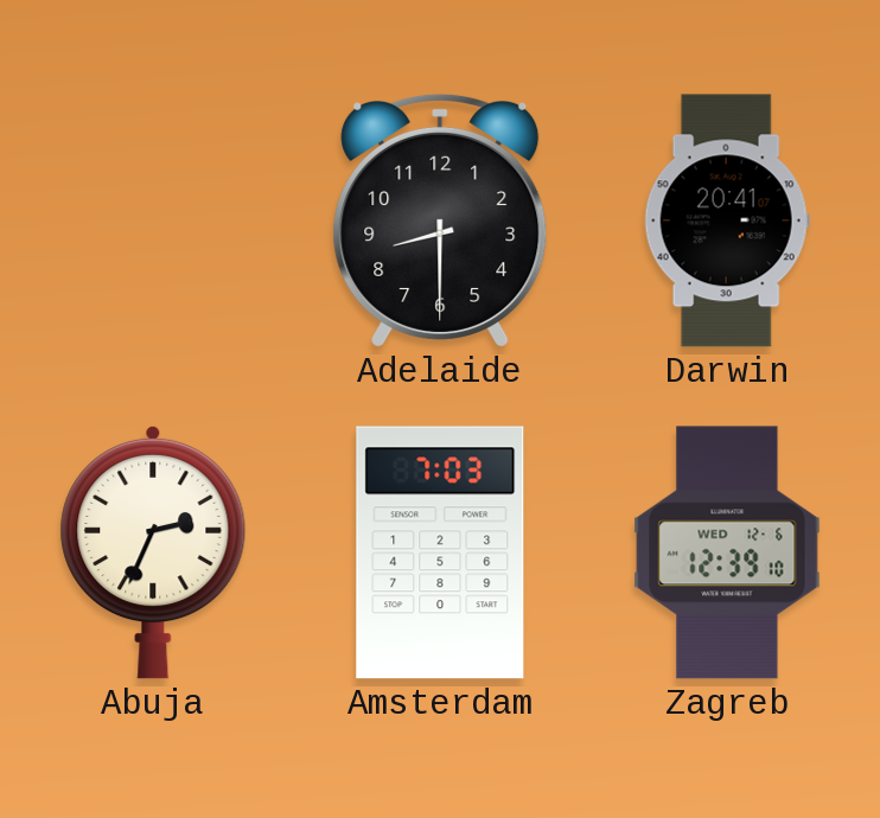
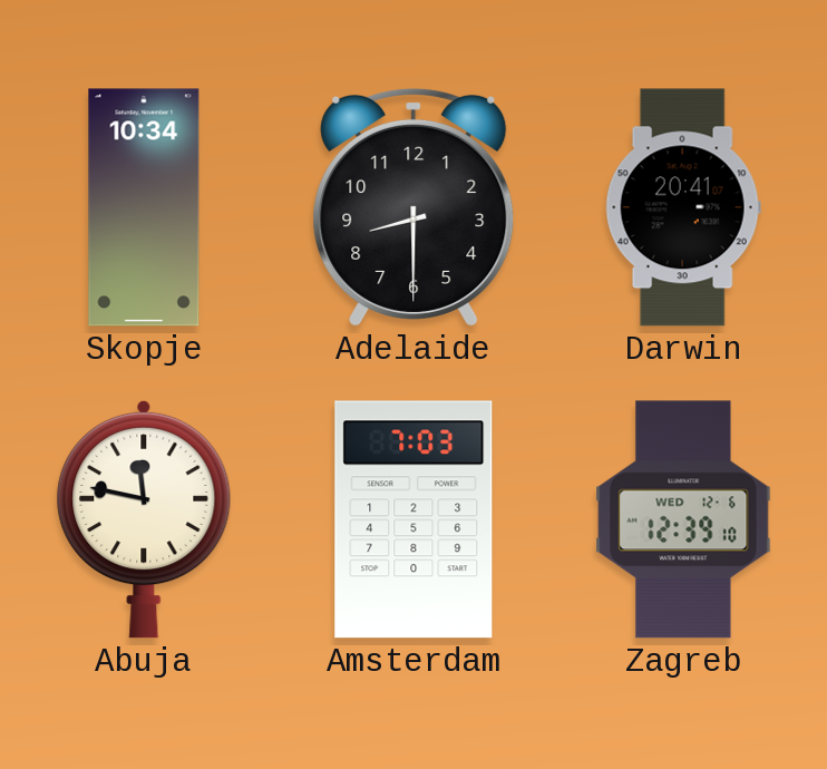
Skopje: none -> 10:34
Abuja: 2:34 -> 11:47
